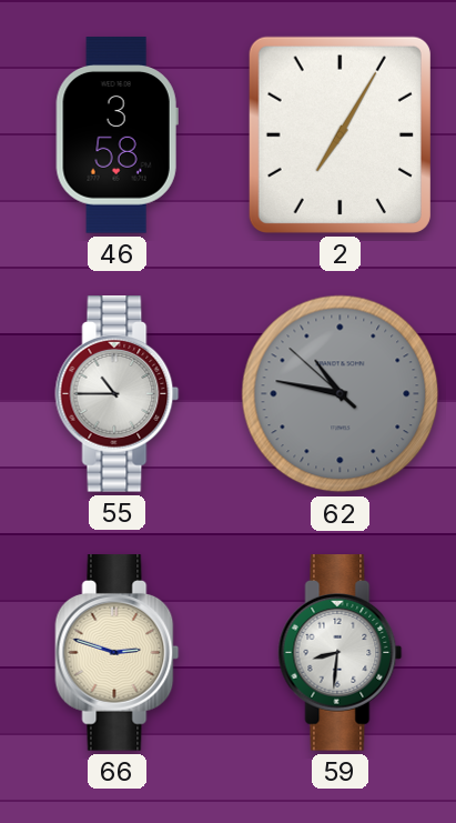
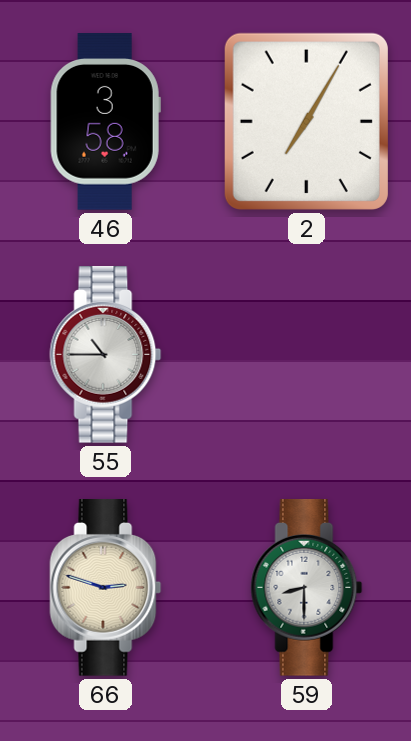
62: 10:46 -> none
59: 8:31 -> 8:30
